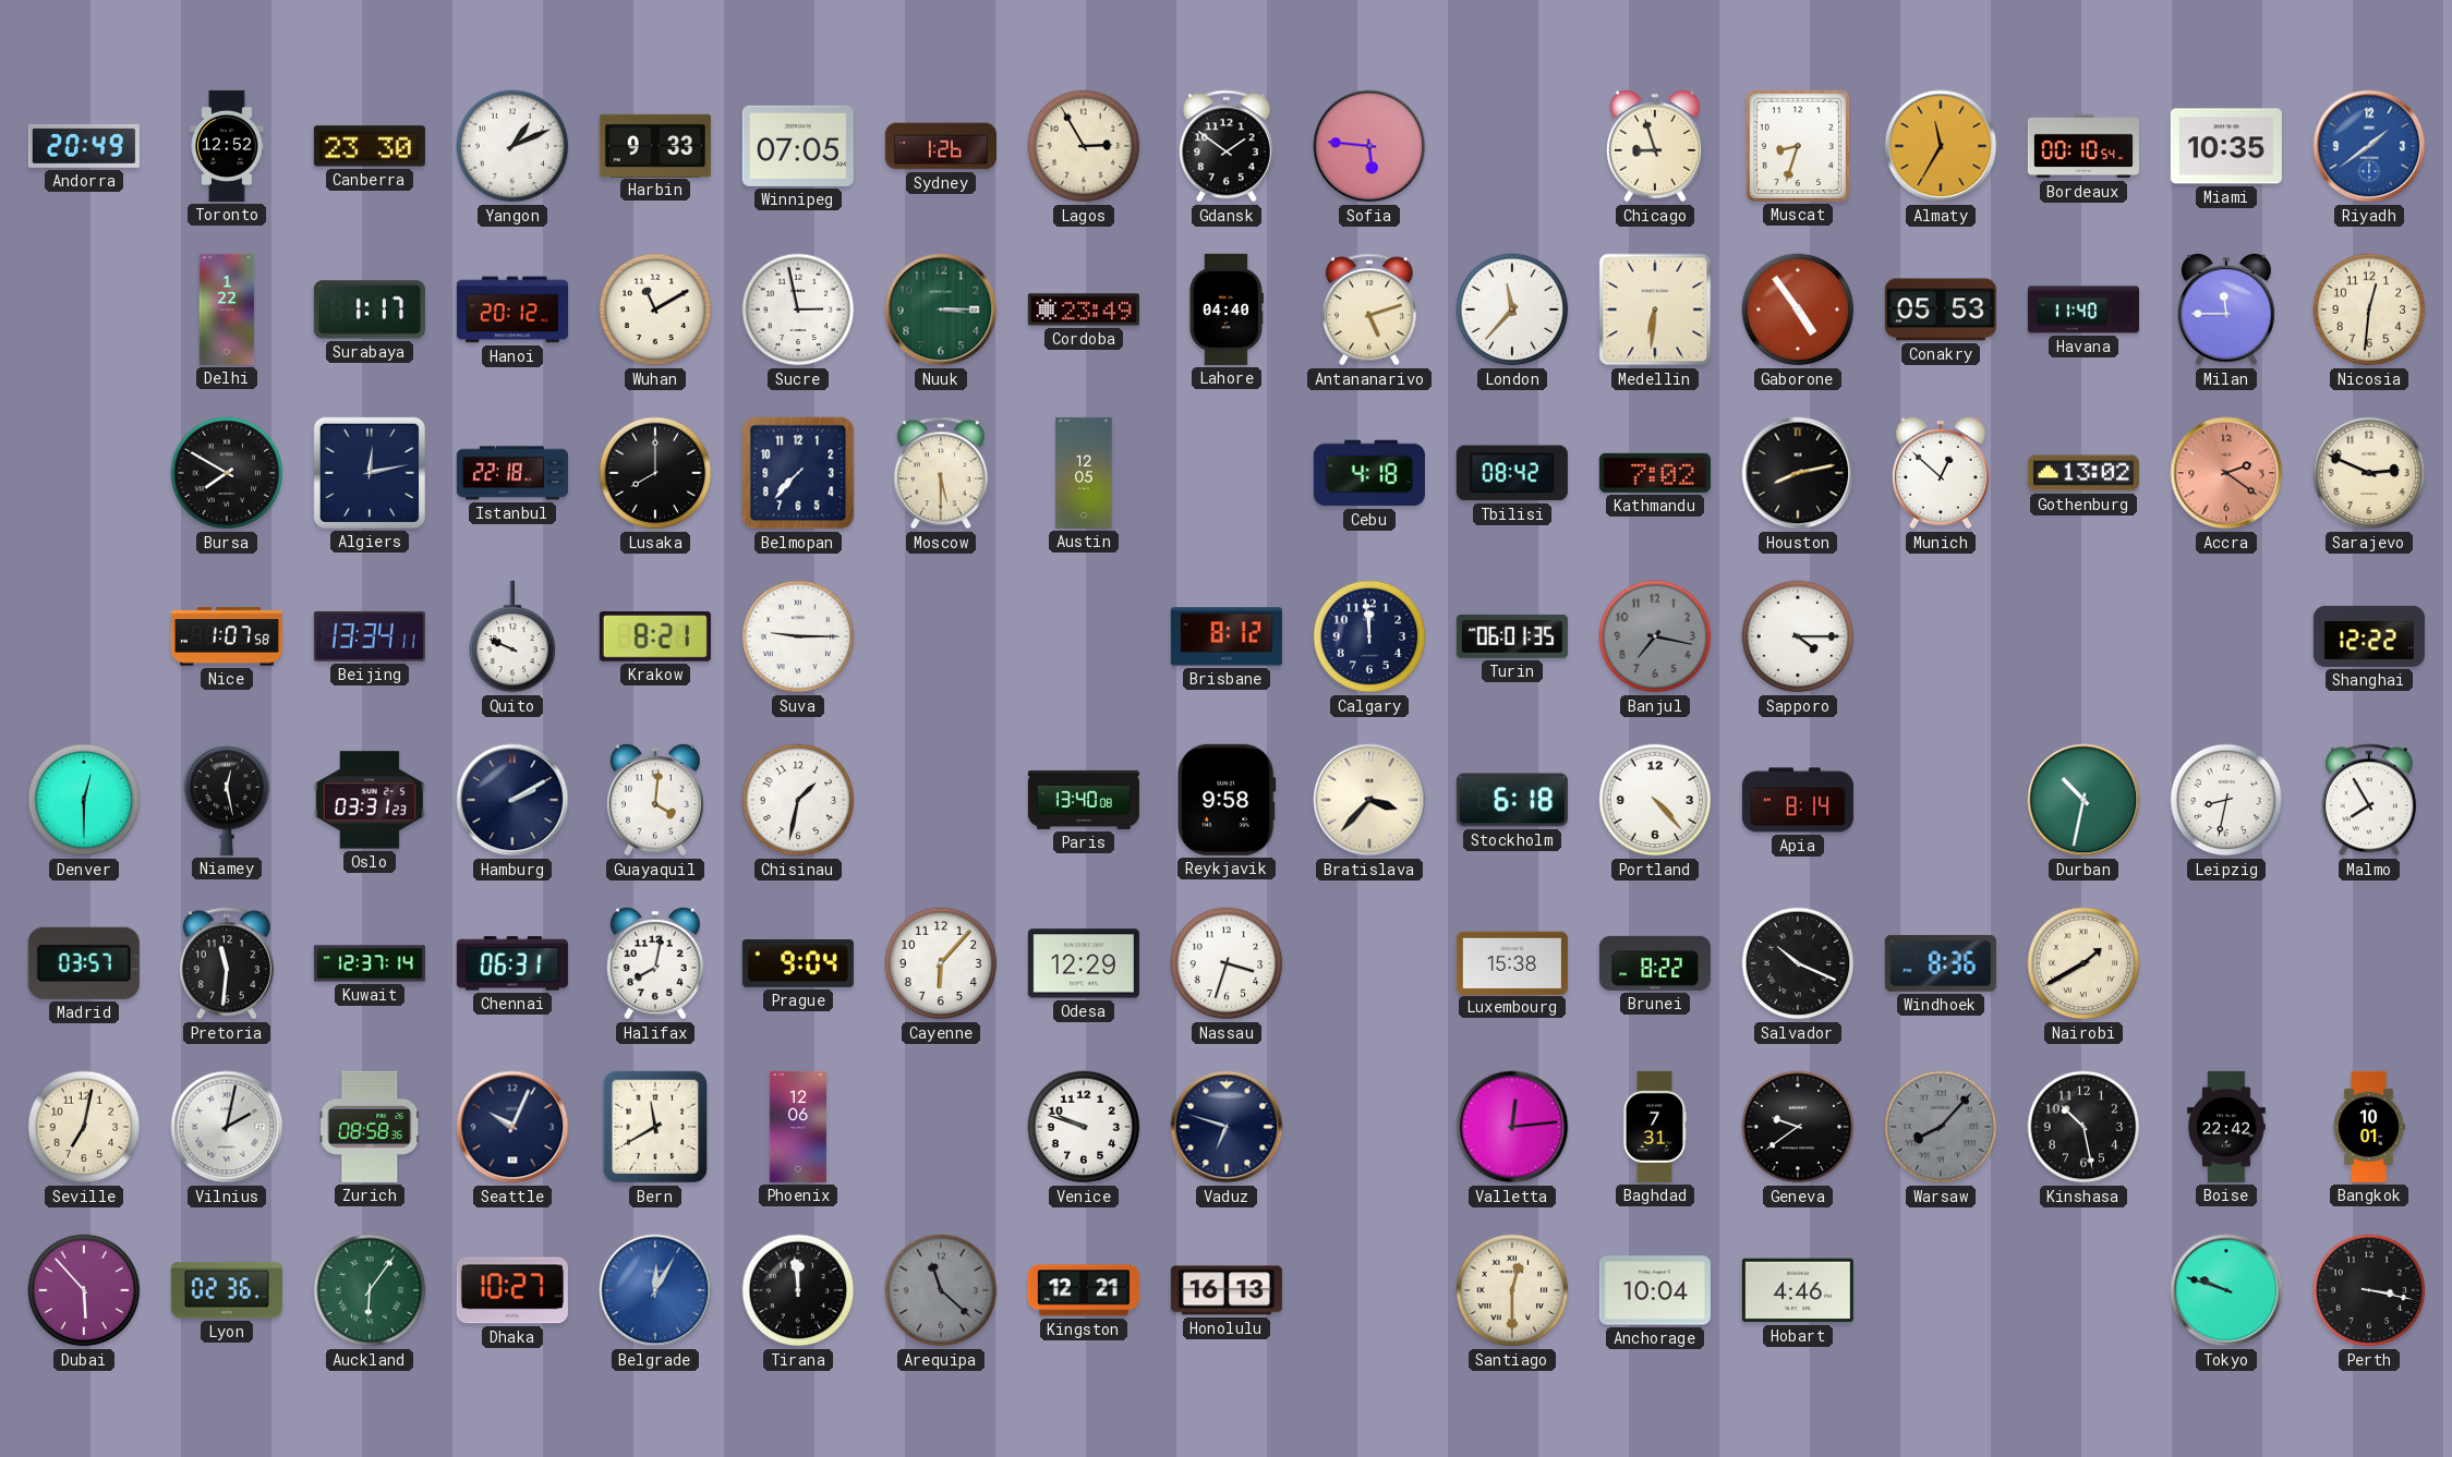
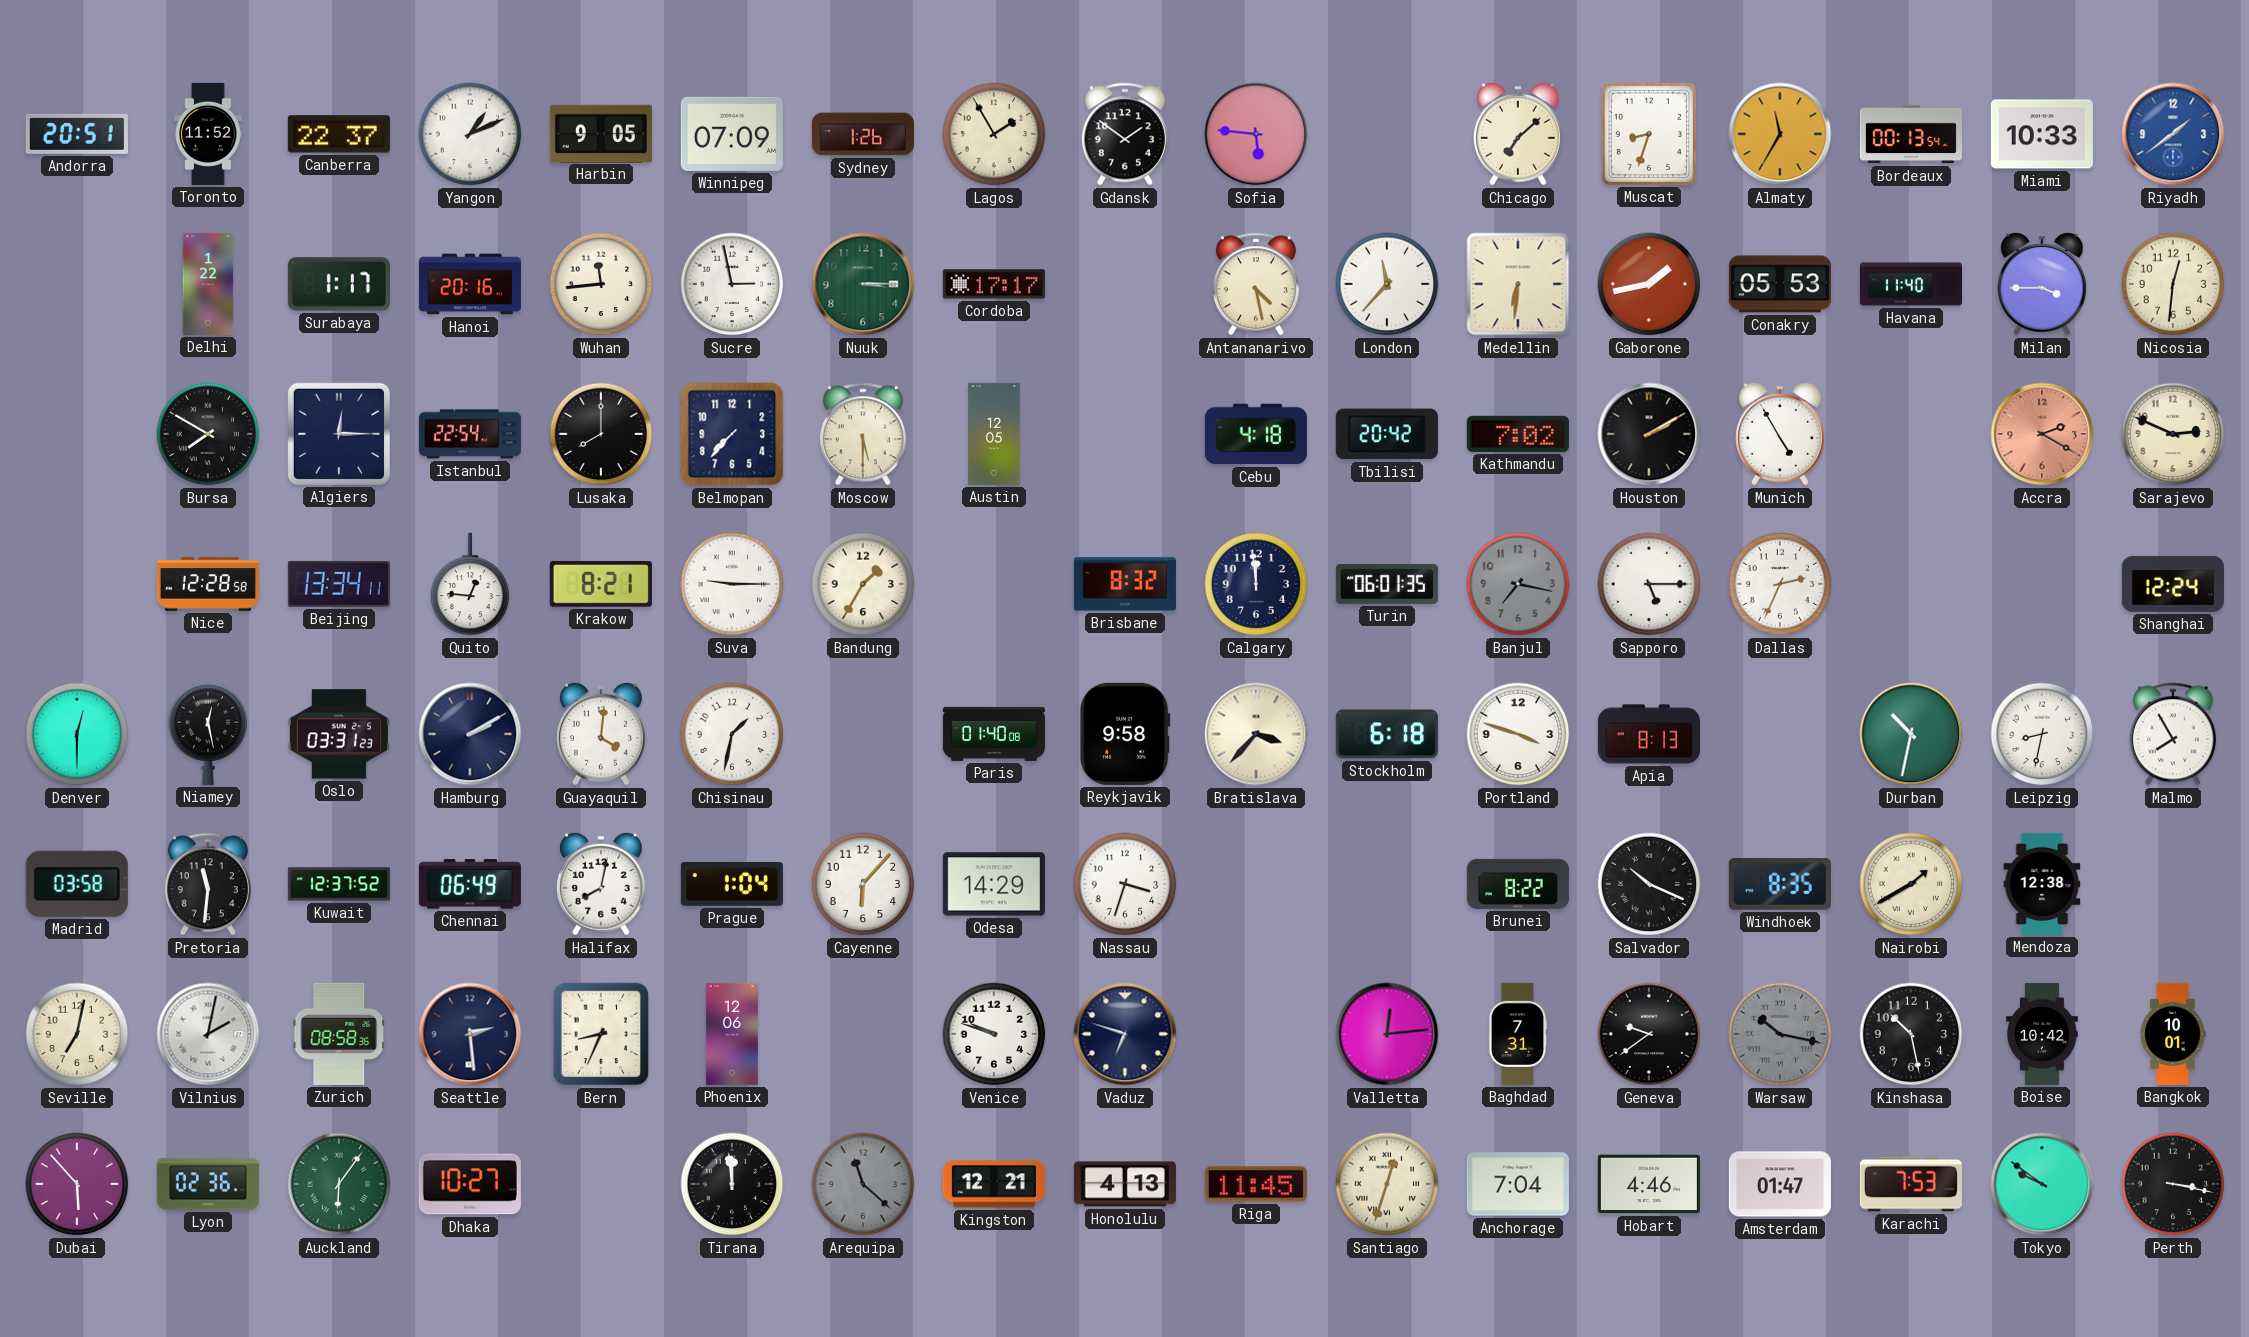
Andorra: 20:49 -> 20:51
Toronto: 12:52 -> 11:52
Canberra: 23:30 -> 22:37
Harbin: 9:33 -> 9:05
Winnipeg: 07:05 -> 07:09
Lagos: 2:55 -> 1:55
Chicago: 8:57 -> 7:08
Bordeaux: 00:10 -> 00:13
Miami: 10:35 -> 10:33
Hanoi: 20:12 -> 20:16
Wuhan: 11:10 -> 11:44
Cordoba: 23:49 -> 17:17
Lahore: 04:40 -> none
Antananarivo: 5:12 -> 4:28
Gaborone: 4:54 -> 1:43
Milan: 11:45 -> 3:45
Algiers: 12:13 -> 12:15
Istanbul: 22:18 -> 22:54
Tbilisi: 08:42 -> 20:42
Houston: 8:13 -> 2:10
Munich: 12:52 -> 4:55
Gothenburg: 13:02 -> none
Accra: 2:21 -> 2:20
Nice: 1:07 -> 12:28
Quito: 9:49 -> 12:46
Bandung: none -> 1:35
Brisbane: 8:12 -> 8:32
Sapporo: 4:15 -> 5:15
Dallas: none -> 2:34
Shanghai: 12:22 -> 12:24
Paris: 13:40 -> 01:40
Portland: 4:23 -> 3:48
Apia: 8:14 -> 8:13
Madrid: 03:57 -> 03:58
Kuwait: 12:37:14 -> 12:37:52
Chennai: 06:31 -> 06:49
Prague: 9:04 -> 1:04
Odesa: 12:29 -> 14:29
Luxembourg: 15:38 -> none
Windhoek: 8:36 -> 8:35
Mendoza: none -> 12:38
Seattle: 10:04 -> 2:29
Bern: 11:40 -> 8:34
Warsaw: 8:07 -> 10:17
Boise: 22:42 -> 10:42
Belgrade: 12:05 -> none
Honolulu: 16:13 -> 4:13
Riga: none -> 11:45
Santiago: 12:30 -> 12:33
Anchorage: 10:04 -> 7:04
Amsterdam: none -> 01:47
Karachi: none -> 7:53
Tokyo: 9:48 -> 9:51
